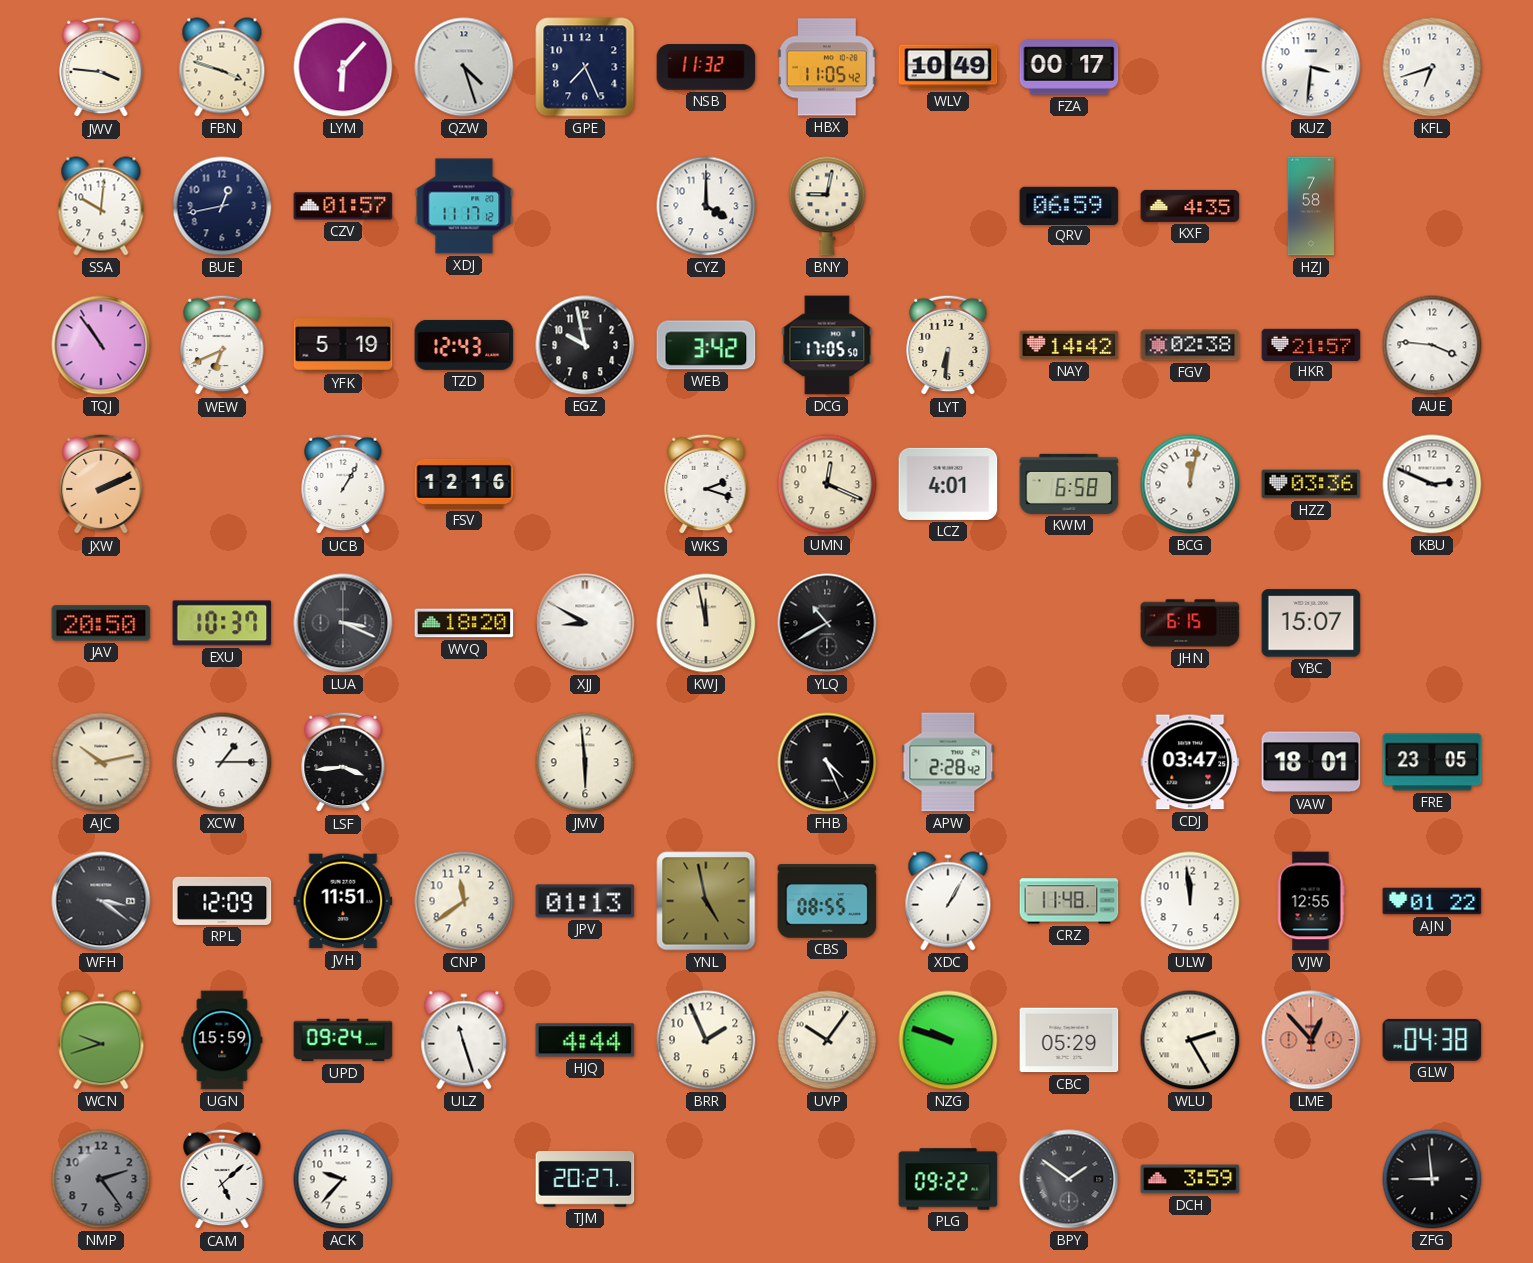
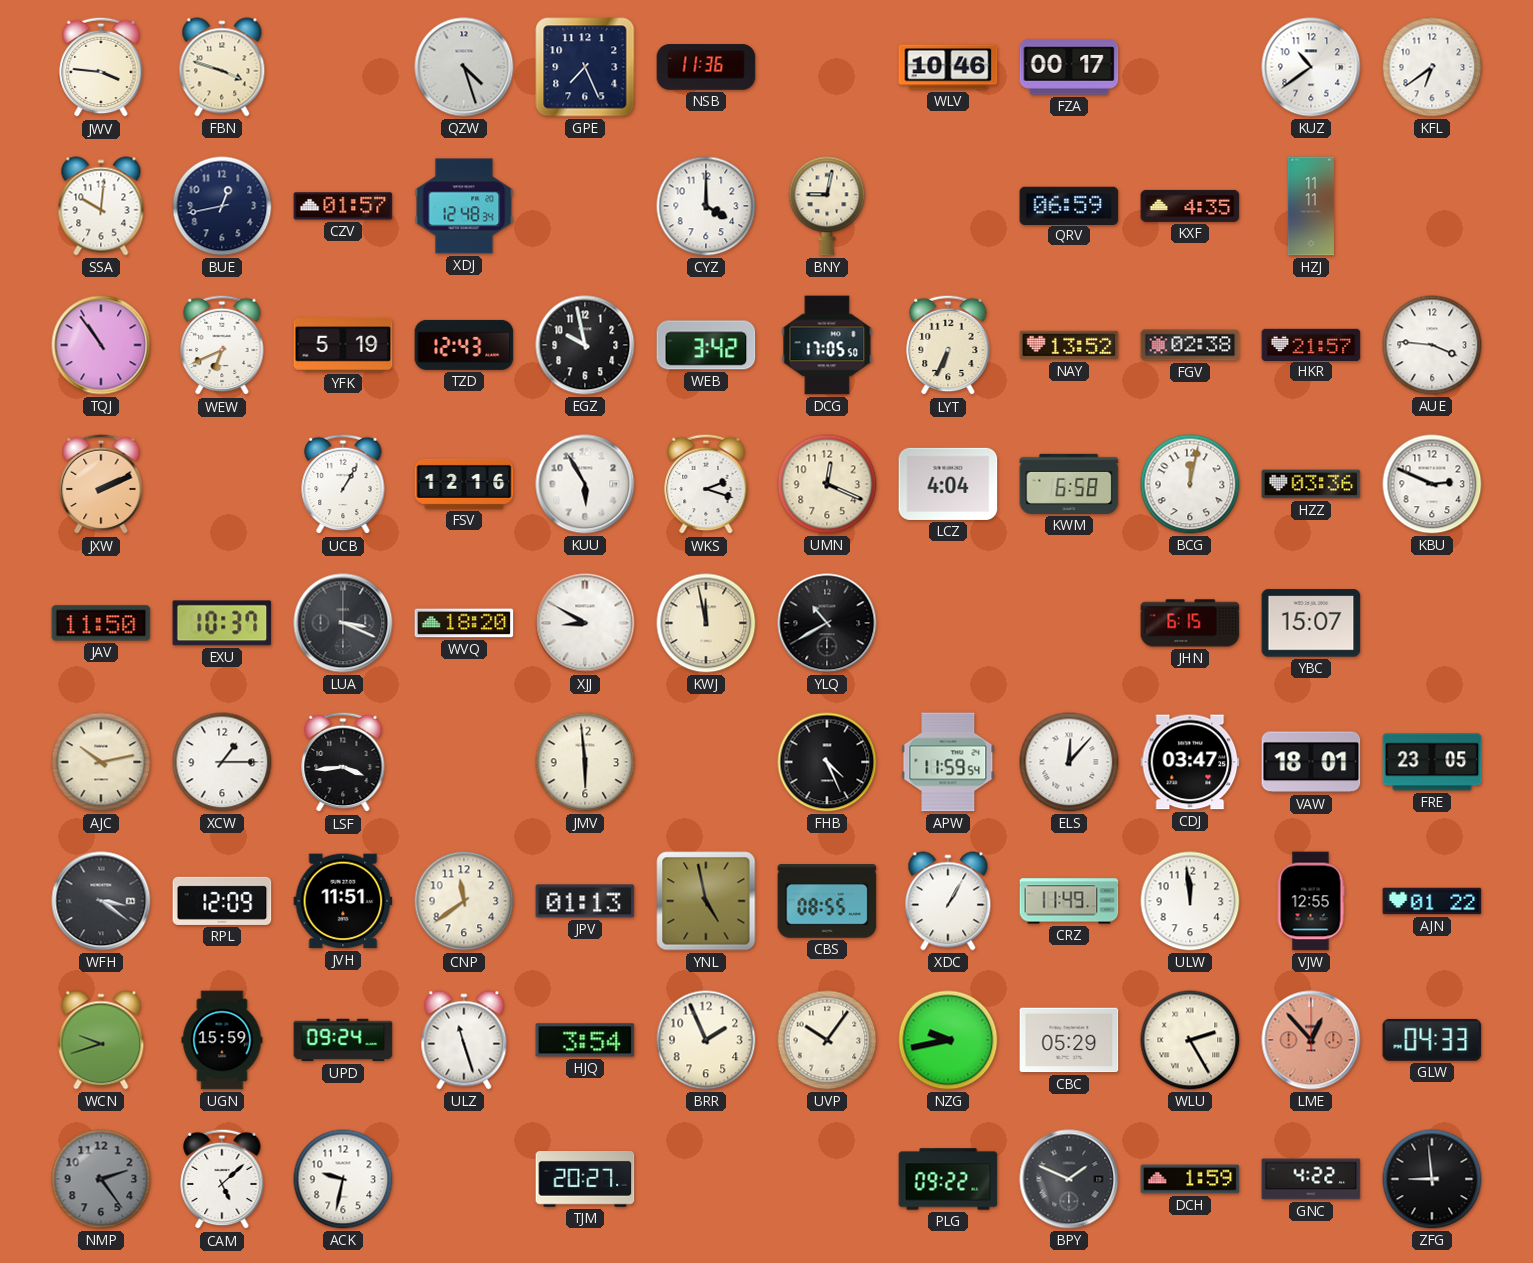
LYM: 6:07 -> none
NSB: 11:32 -> 11:36
HBX: 11:05 -> none
WLV: 10:49 -> 10:46
KUZ: 3:31 -> 10:39
KFL: 6:42 -> 6:39
XDJ: 11:17 -> 12:48
HZJ: 7:58 -> 11:11
LYT: 6:31 -> 6:34
NAY: 14:42 -> 13:52
KUU: none -> 5:55
LCZ: 4:01 -> 4:04
JAV: 20:50 -> 11:50
APW: 2:28 -> 11:59
ELS: none -> 12:07
CRZ: 11:48 -> 11:49
HJQ: 4:44 -> 3:54
NZG: 9:48 -> 9:43
GLW: 04:38 -> 04:33
ACK: 9:37 -> 9:32
BPY: 1:51 -> 1:49
DCH: 3:59 -> 1:59
GNC: none -> 4:22
